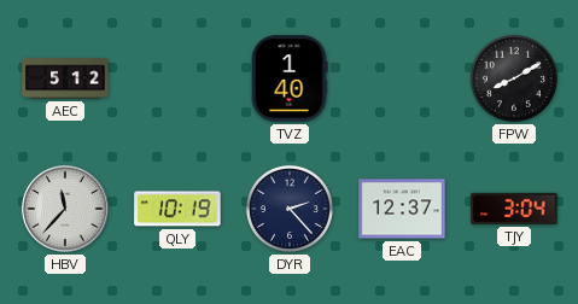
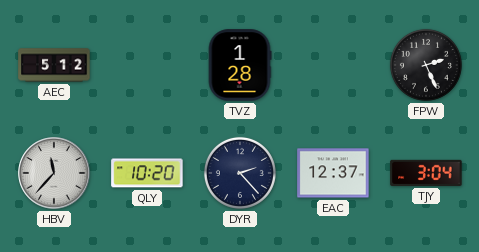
TVZ: 1:40 -> 1:28
FPW: 8:10 -> 2:26
QLY: 10:19 -> 10:20
